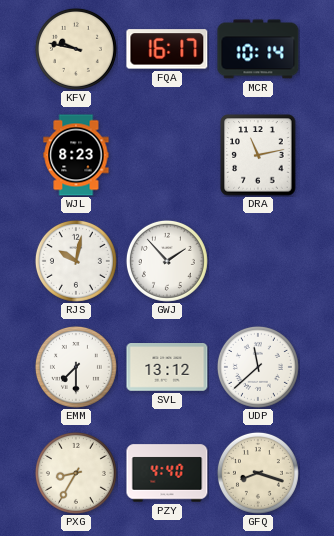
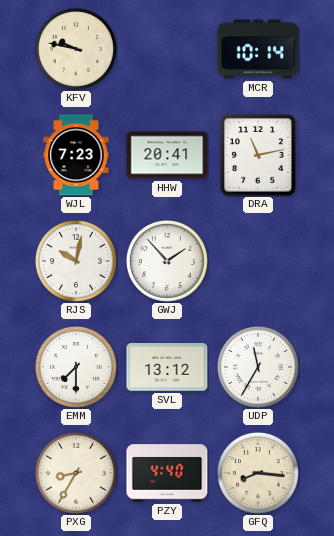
FQA: 16:17 -> none
WJL: 8:23 -> 7:23
HHW: none -> 20:41
UDP: 11:38 -> 11:35
GFQ: 8:18 -> 8:16
